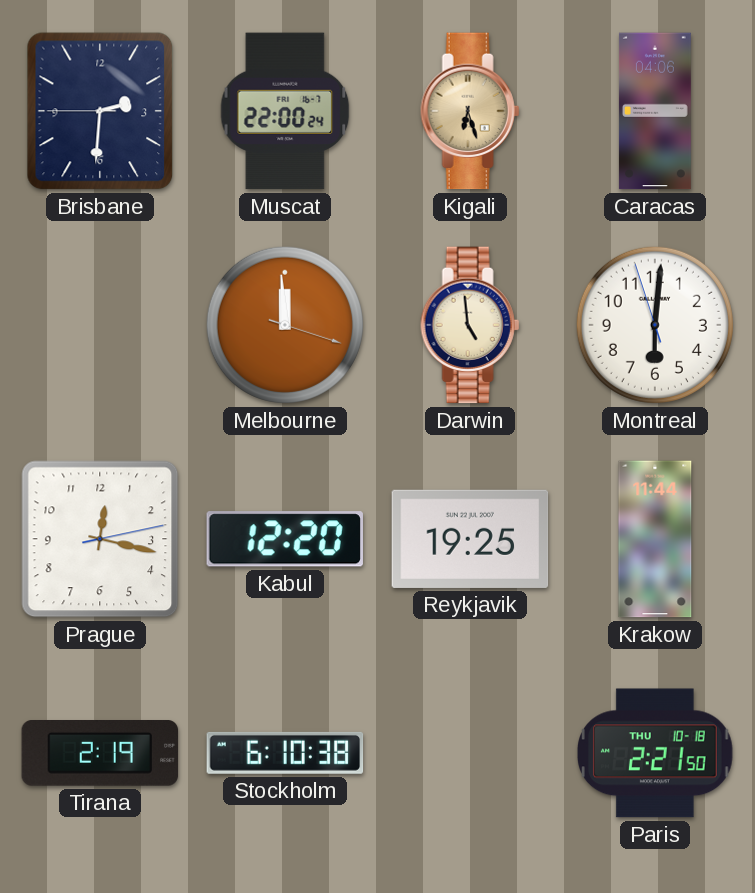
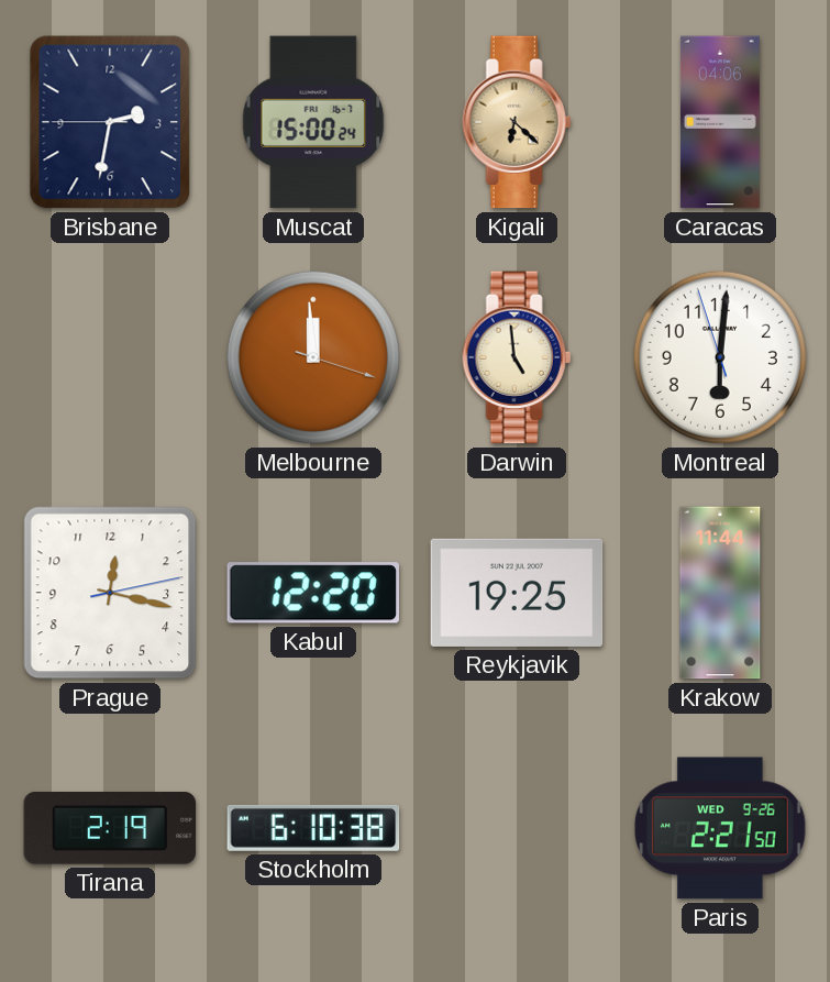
Brisbane: 2:30 -> 2:31
Muscat: 22:00 -> 15:00
Kigali: 6:27 -> 6:22
Paris date: THU 10-18 -> WED 9-26
